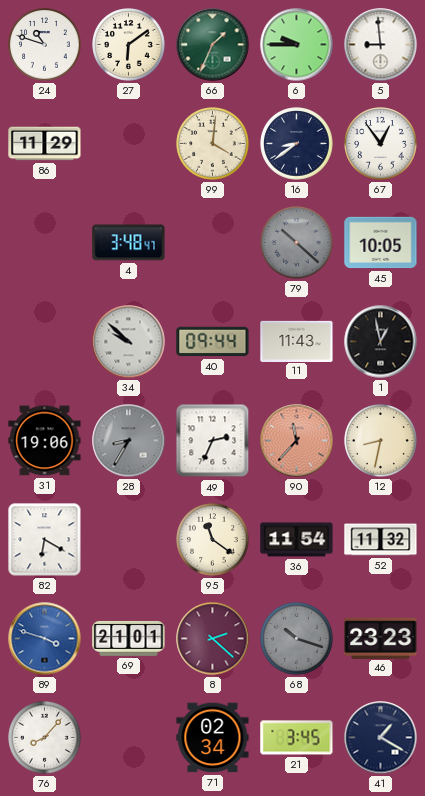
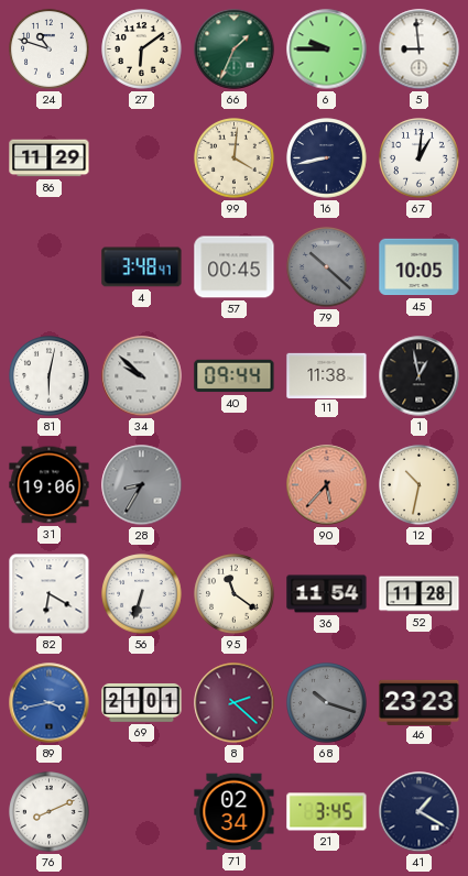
16: 8:39 -> 8:43
67: 12:54 -> 1:01
57: none -> 00:45
81: none -> 6:02
11: 11:43 -> 11:38
49: 2:34 -> none
90: 11:37 -> 5:37
12: 8:32 -> 10:32
56: none -> 6:33
52: 11:32 -> 11:28
89: 3:48 -> 3:43
76: 8:07 -> 8:11
